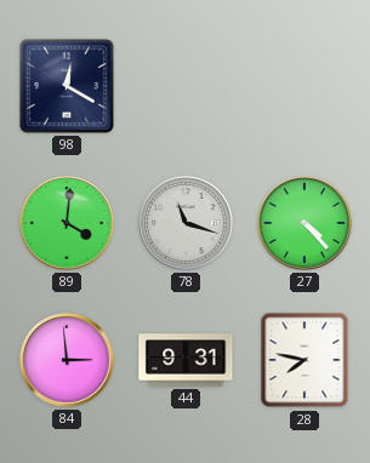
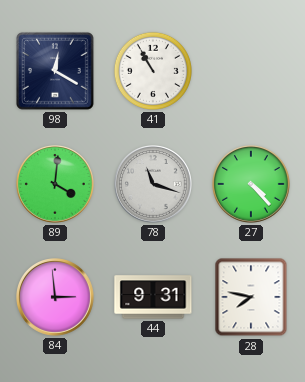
41: none -> 10:55
